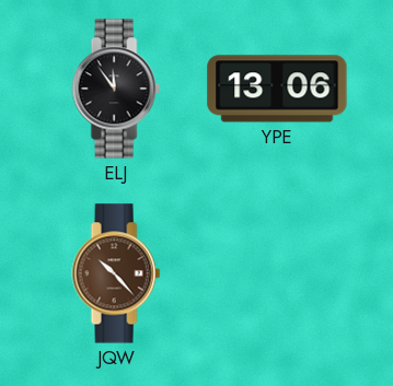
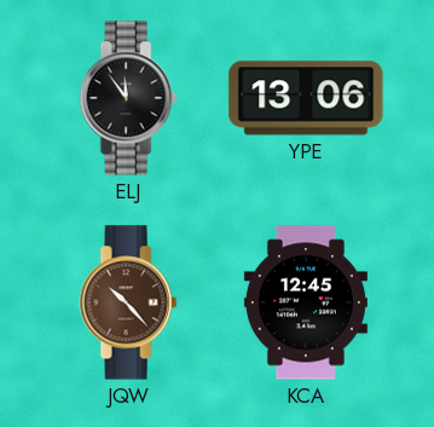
KCA: none -> 12:45
